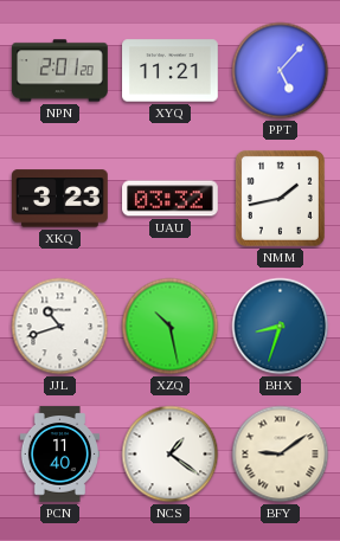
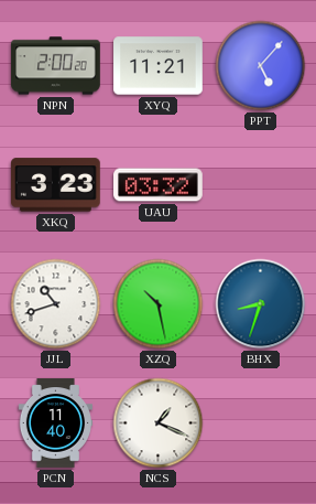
NPN: 2:01 -> 2:00
NMM: 1:43 -> none
NCS: 1:21 -> 1:19
BFY: 9:09 -> none
